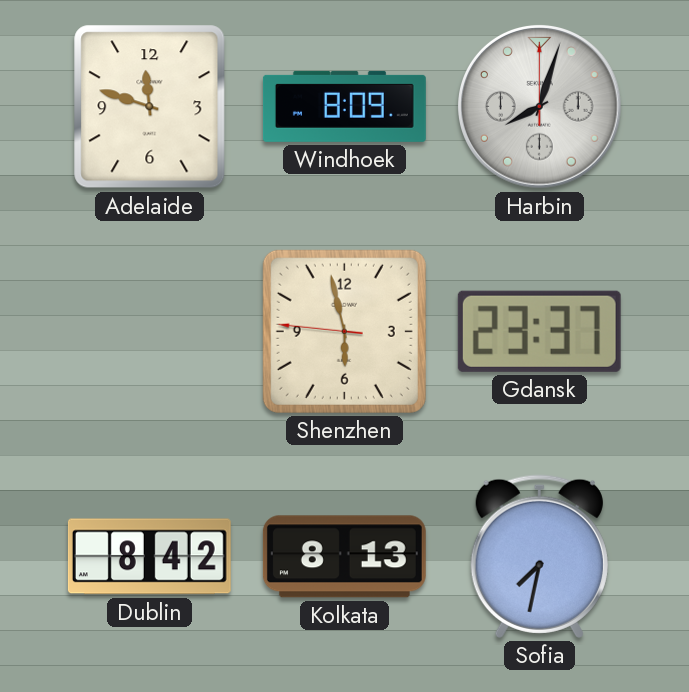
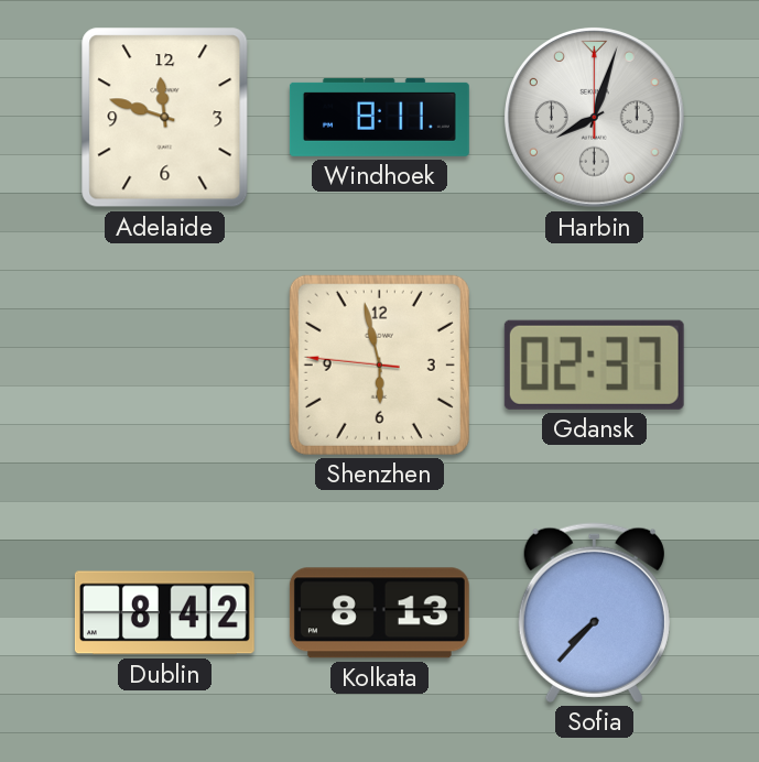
Windhoek: 8:09 -> 8:11
Gdansk: 23:37 -> 02:37
Sofia: 7:32 -> 7:37
